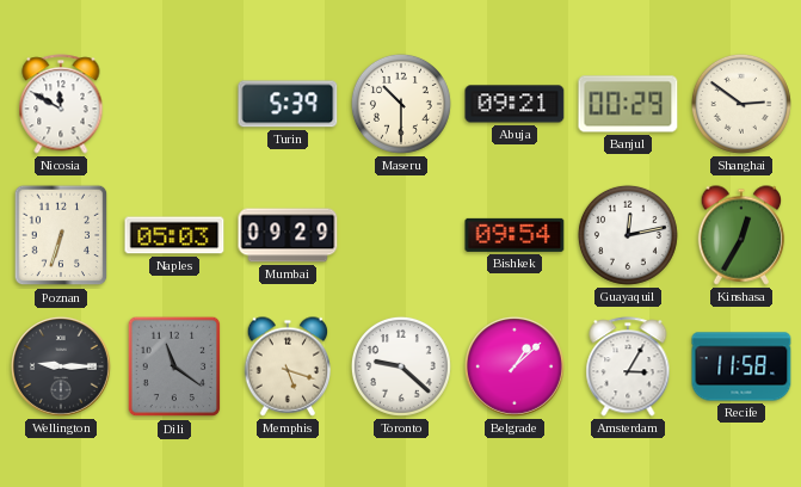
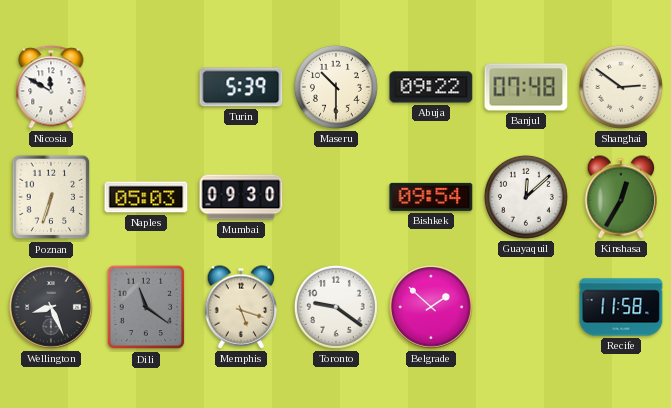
Abuja: 09:21 -> 09:22
Banjul: 00:29 -> 07:48
Mumbai: 09:29 -> 09:30
Guayaquil: 12:13 -> 12:08
Wellington: 9:15 -> 8:26
Toronto: 9:22 -> 9:21
Belgrade: 1:08 -> 1:52
Amsterdam: 3:05 -> none
